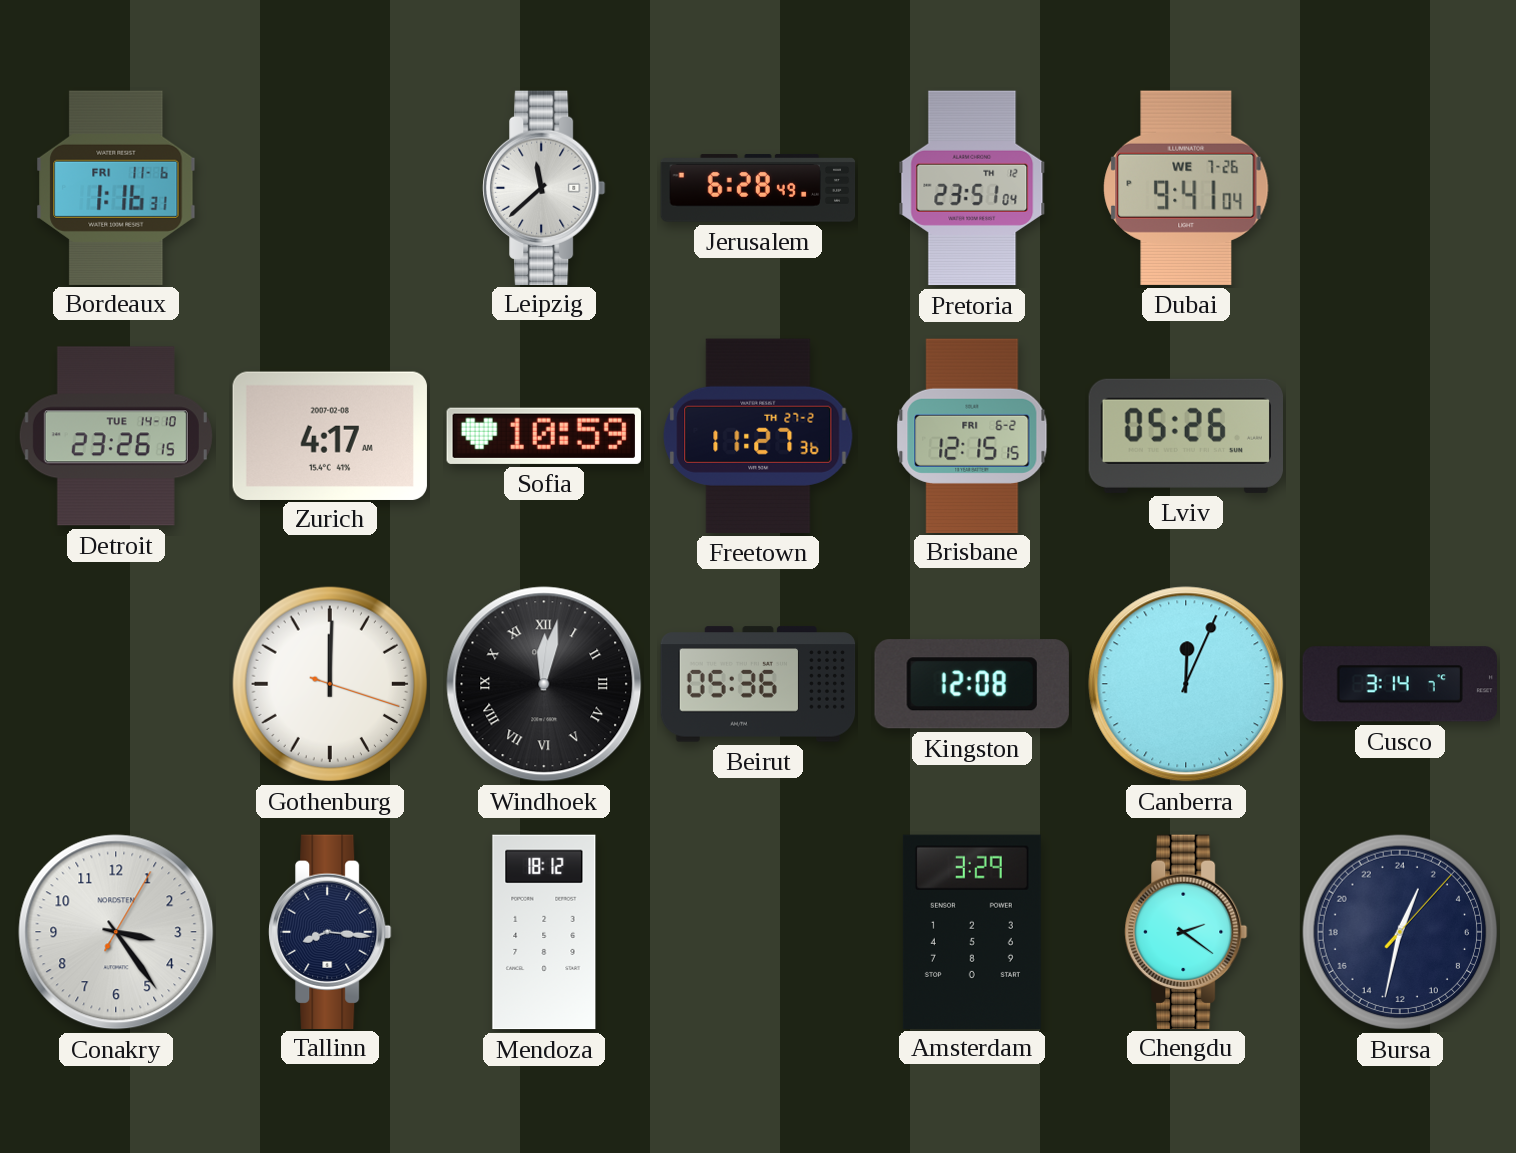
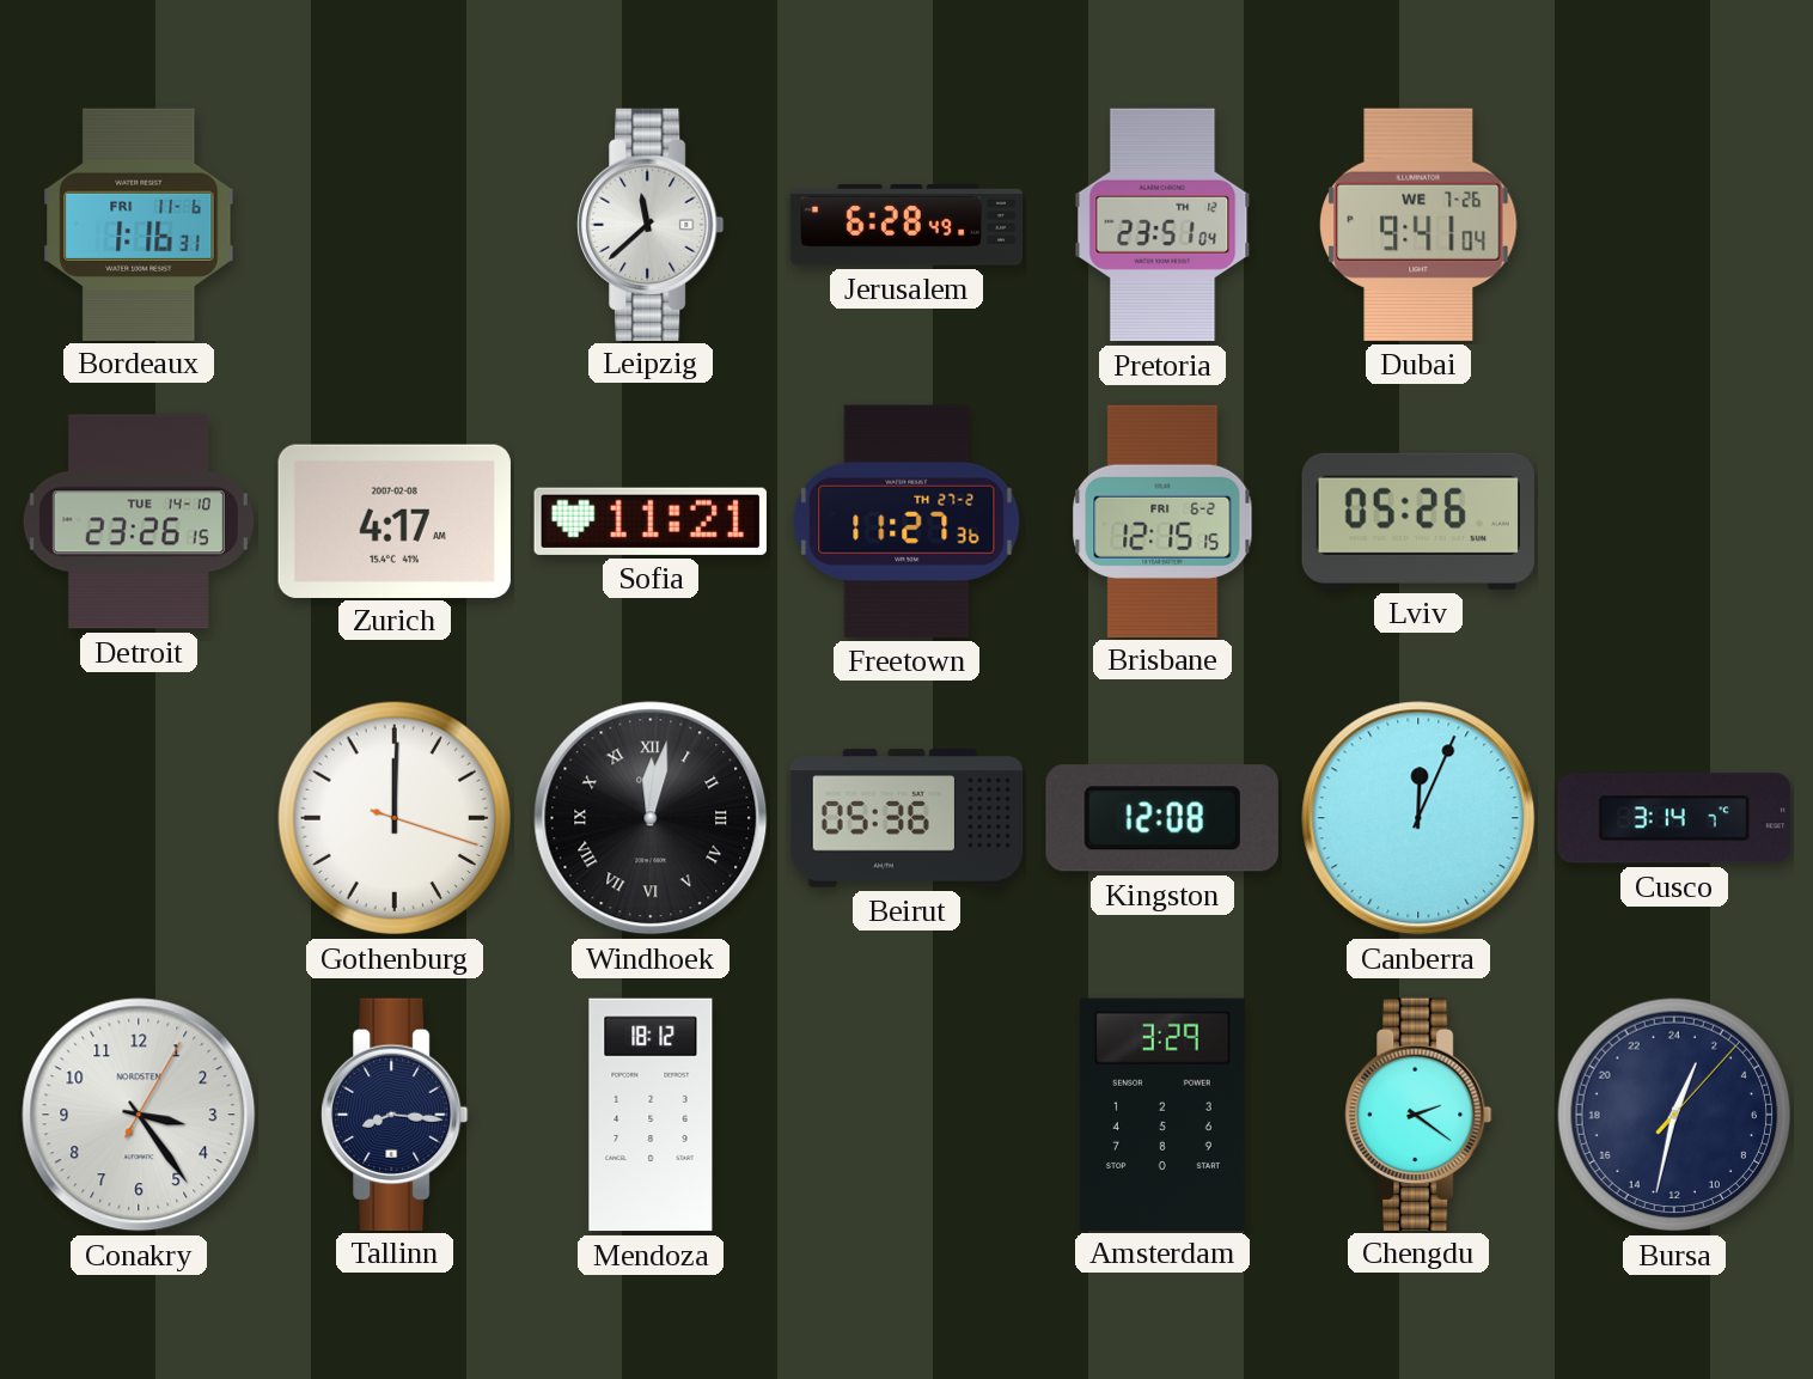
Sofia: 10:59 -> 11:21
